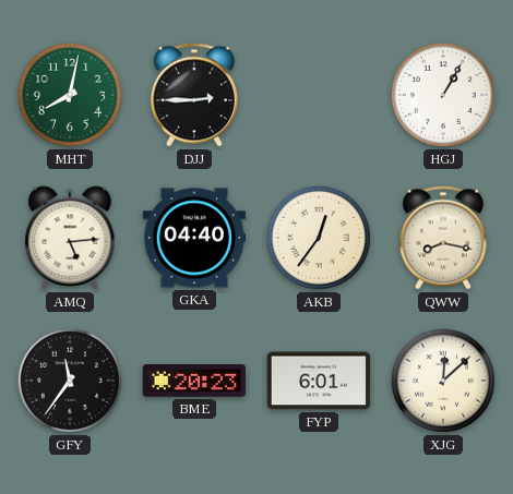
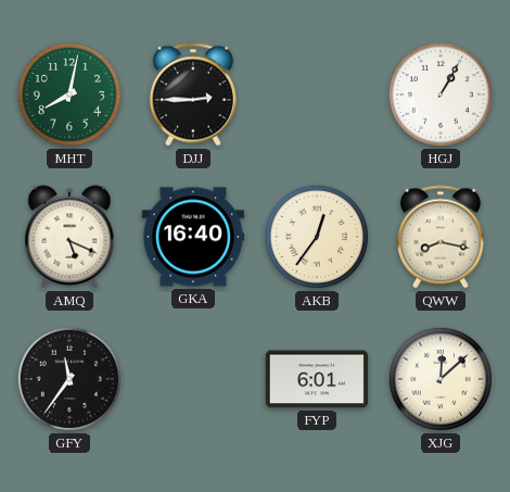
AMQ: 5:14 -> 5:19
GKA: 04:40 -> 16:40
BME: 20:23 -> none
